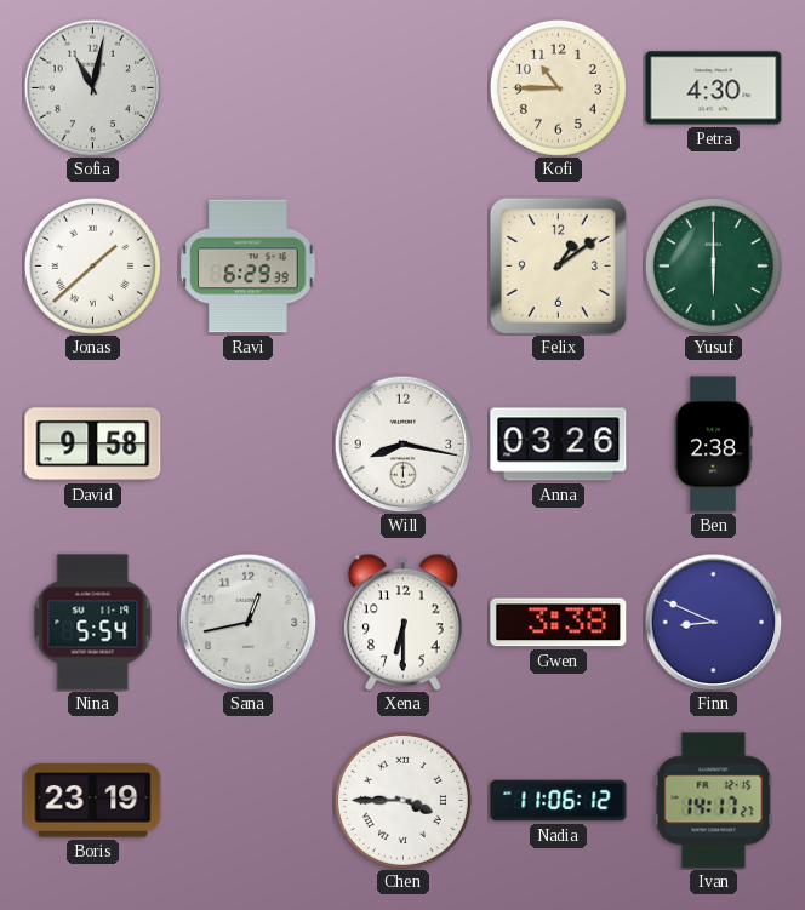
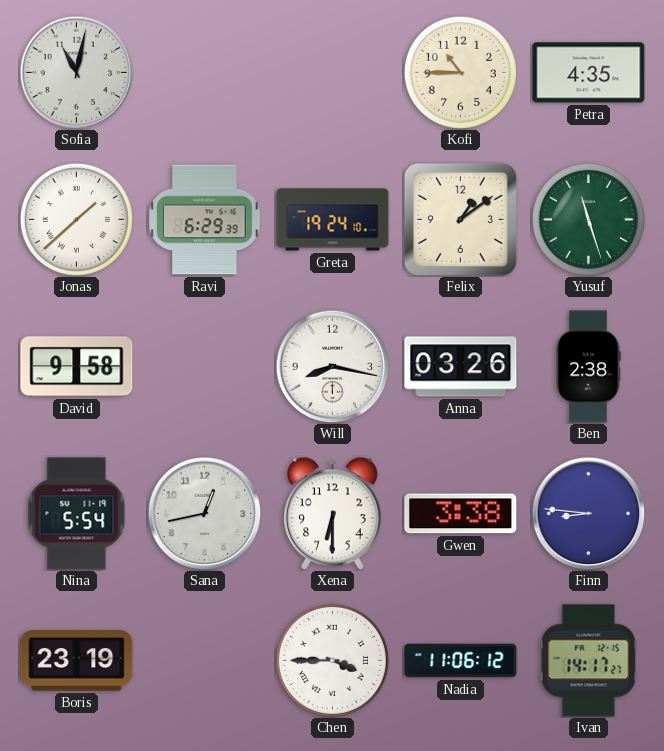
Petra: 4:30 -> 4:35
Greta: none -> 19:24
Yusuf: 6:00 -> 11:27
Finn: 8:49 -> 8:46
